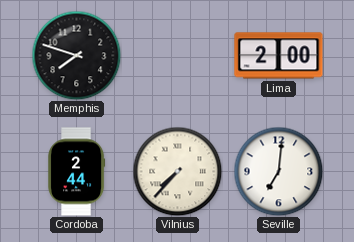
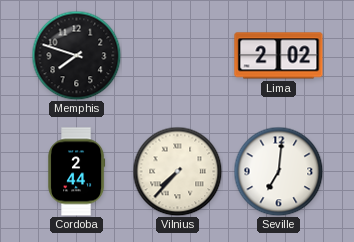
Lima: 2:00 -> 2:02
